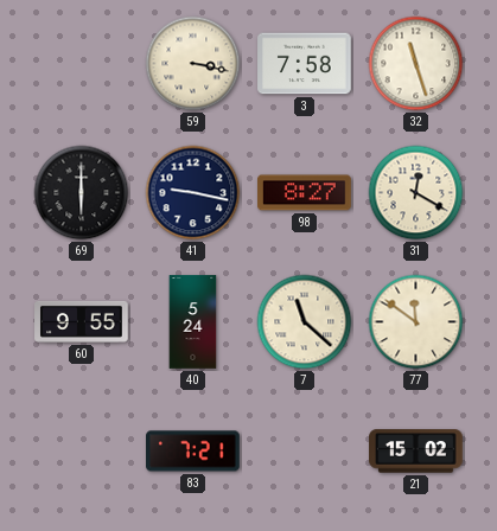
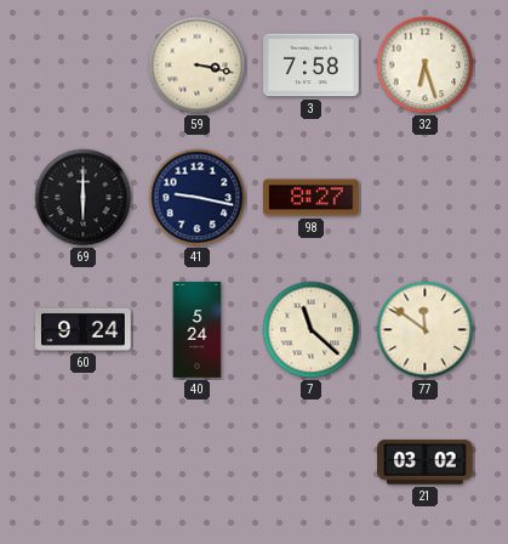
32: 11:27 -> 6:27
31: 12:20 -> none
60: 9:55 -> 9:24
83: 7:21 -> none
21: 15:02 -> 03:02
